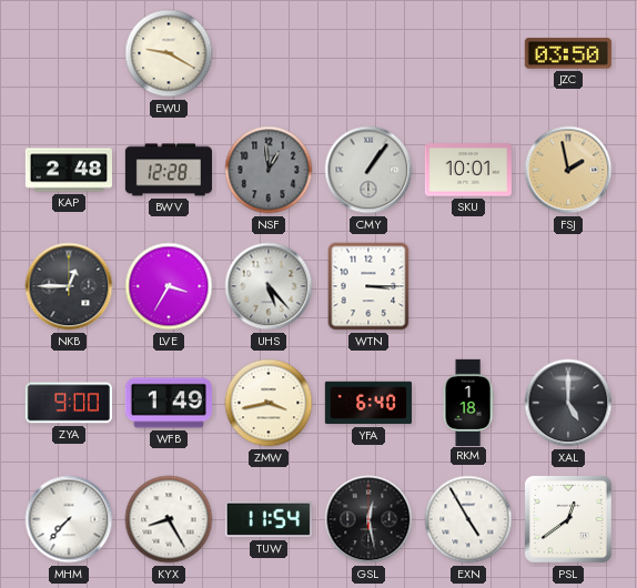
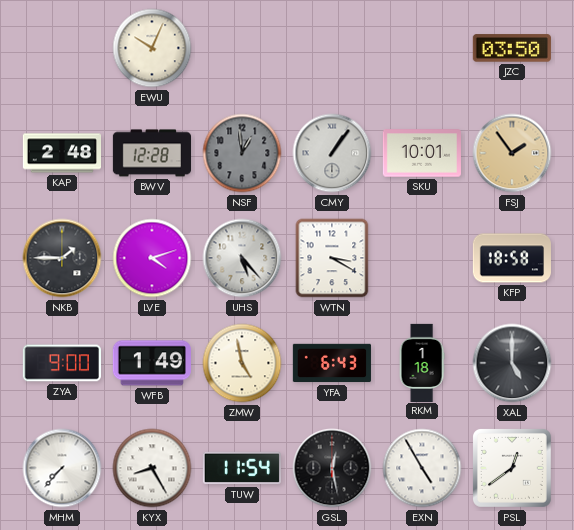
EWU: 9:20 -> 10:04
FSJ: 1:58 -> 1:54
NKB: 12:45 -> 1:45
LVE: 3:35 -> 4:12
WTN: 3:15 -> 3:20
KFP: none -> 18:58
ZMW: 3:43 -> 4:58
YFA: 6:40 -> 6:43
